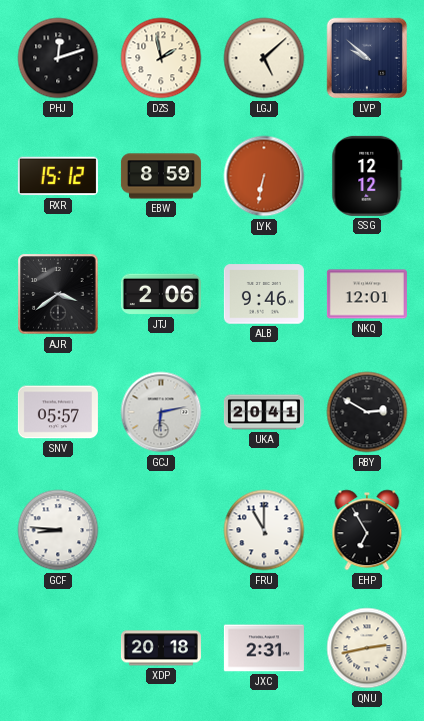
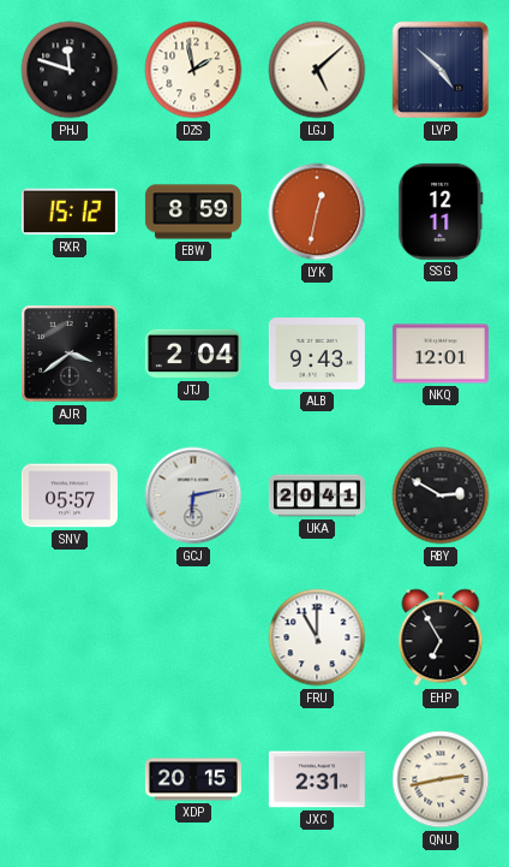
PHJ: 12:12 -> 11:48
LVP: 9:52 -> 4:52
LYK: 6:32 -> 12:32
SSG: 12:12 -> 12:11
JTJ: 2:06 -> 2:04
ALB: 9:46 -> 9:43
GCF: 8:46 -> none
XDP: 20:18 -> 20:15
